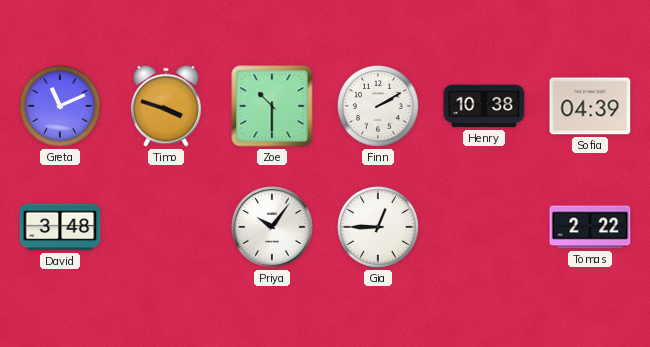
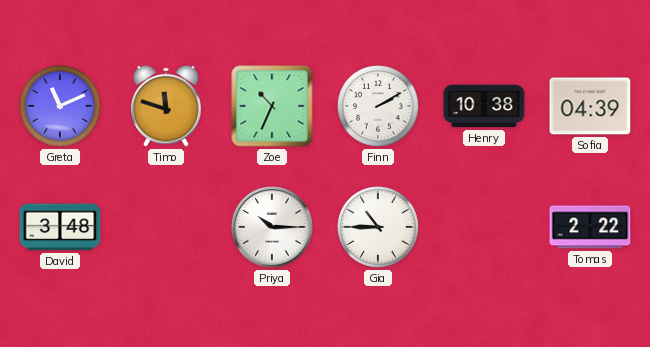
Timo: 3:48 -> 11:48
Zoe: 10:30 -> 10:34
Priya: 10:06 -> 10:15
Gia: 12:45 -> 10:45
